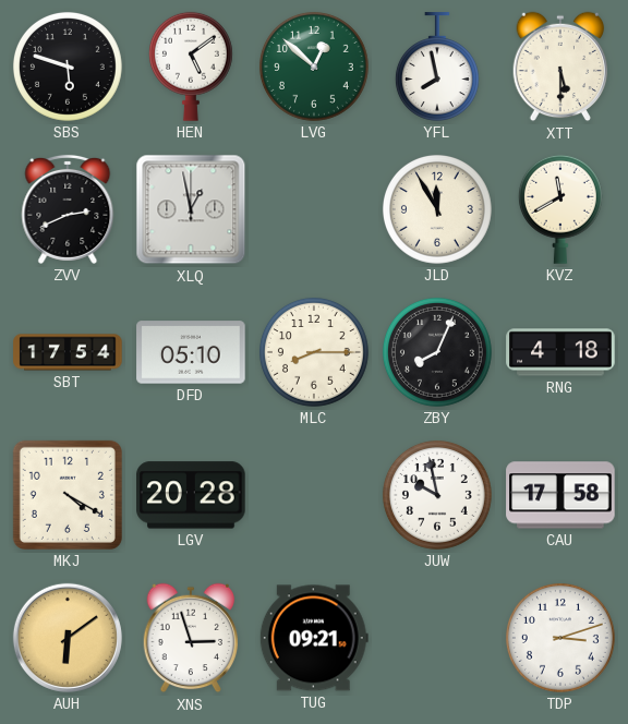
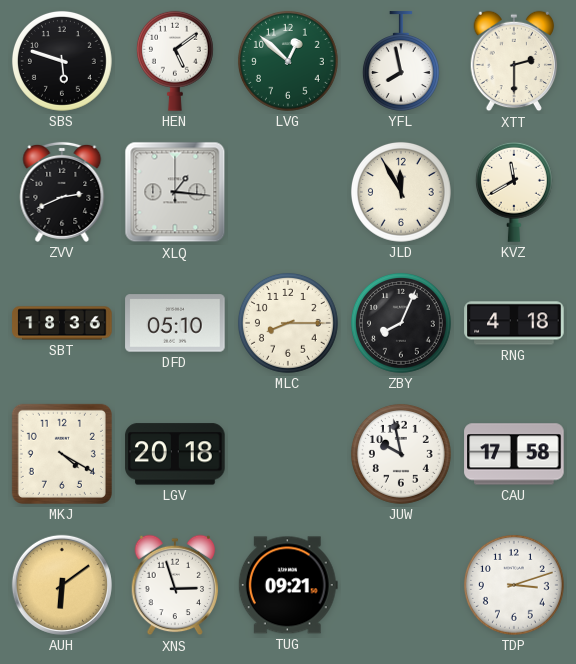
XTT: 5:30 -> 2:30
XLQ: 12:58 -> 1:16
SBT: 17:54 -> 18:36
LGV: 20:28 -> 20:18
